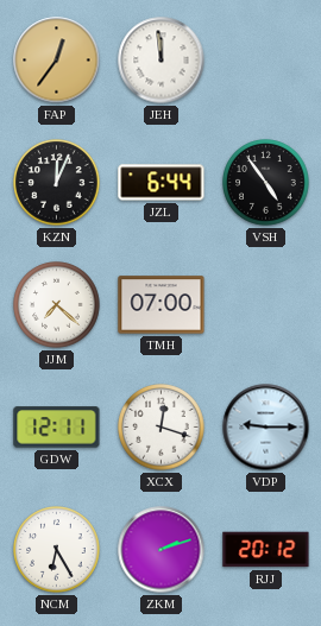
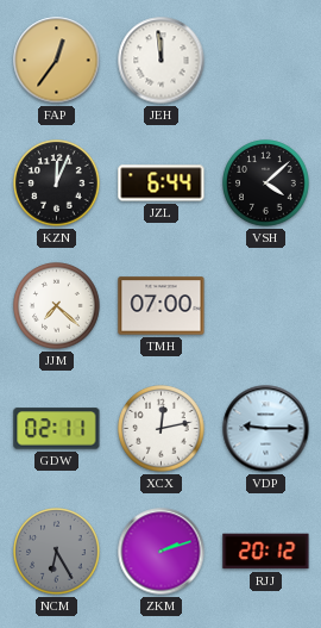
VSH: 4:54 -> 4:08
GDW: 12:11 -> 02:11
XCX: 12:18 -> 12:13
NCM dial: white -> grey
